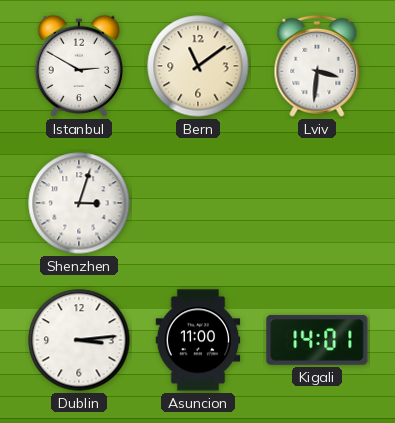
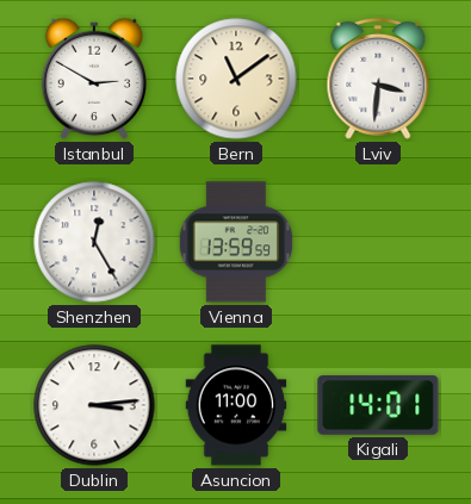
Shenzhen: 3:03 -> 12:25
Vienna: none -> 13:59
